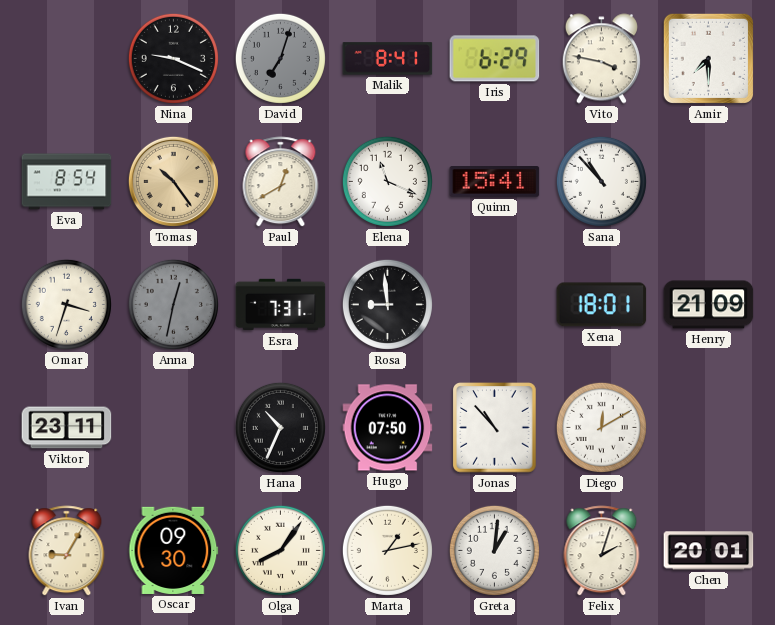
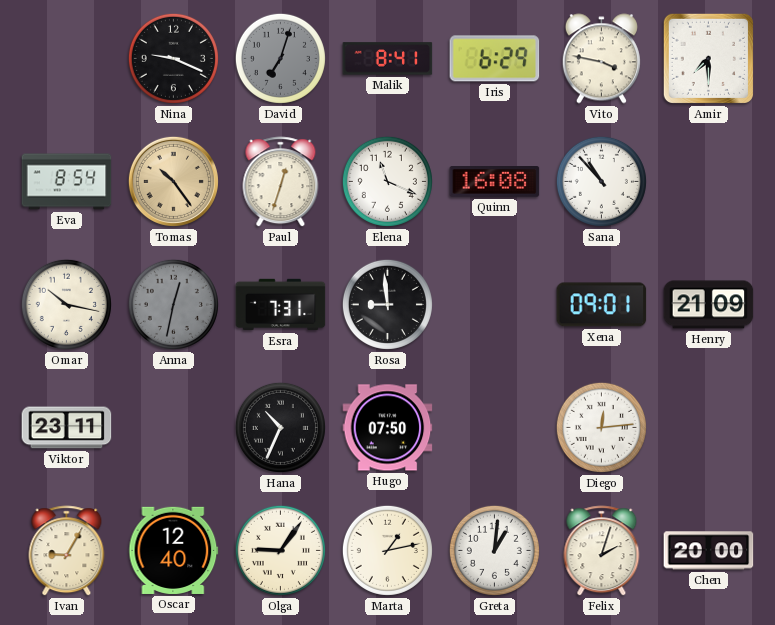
Paul: 12:40 -> 12:33
Quinn: 15:41 -> 16:08
Omar: 3:33 -> 10:17
Xena: 18:01 -> 09:01
Jonas: 10:53 -> none
Diego: 12:10 -> 12:14
Oscar: 09:30 -> 12:40
Olga: 8:06 -> 9:06
Chen: 20:01 -> 20:00
